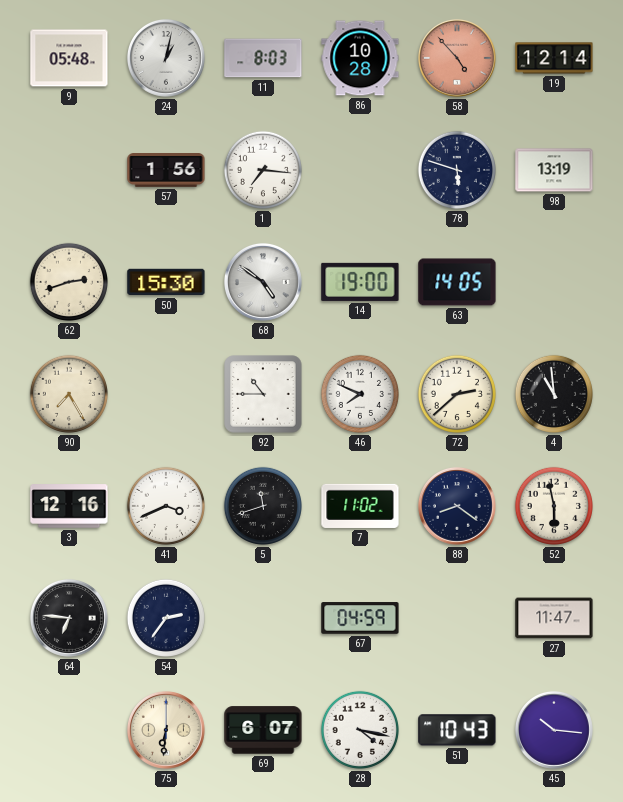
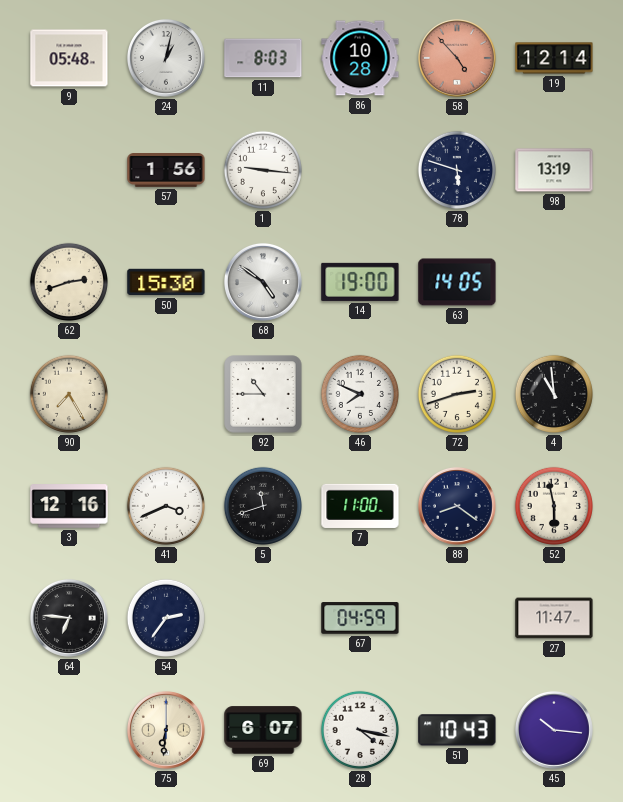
1: 7:16 -> 9:16
72: 2:38 -> 2:42
7: 11:02 -> 11:00
